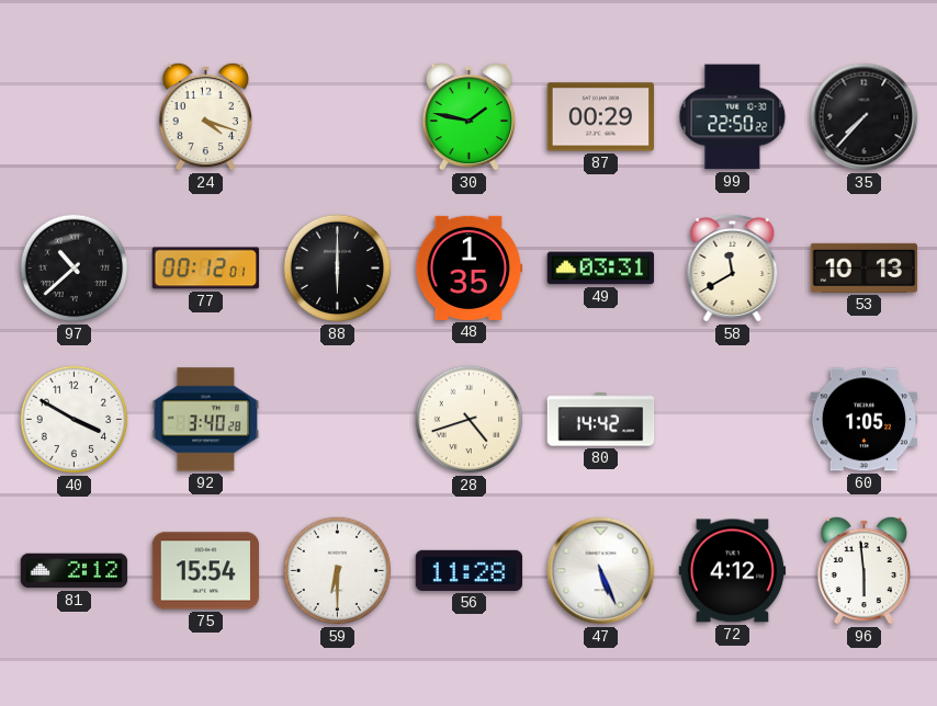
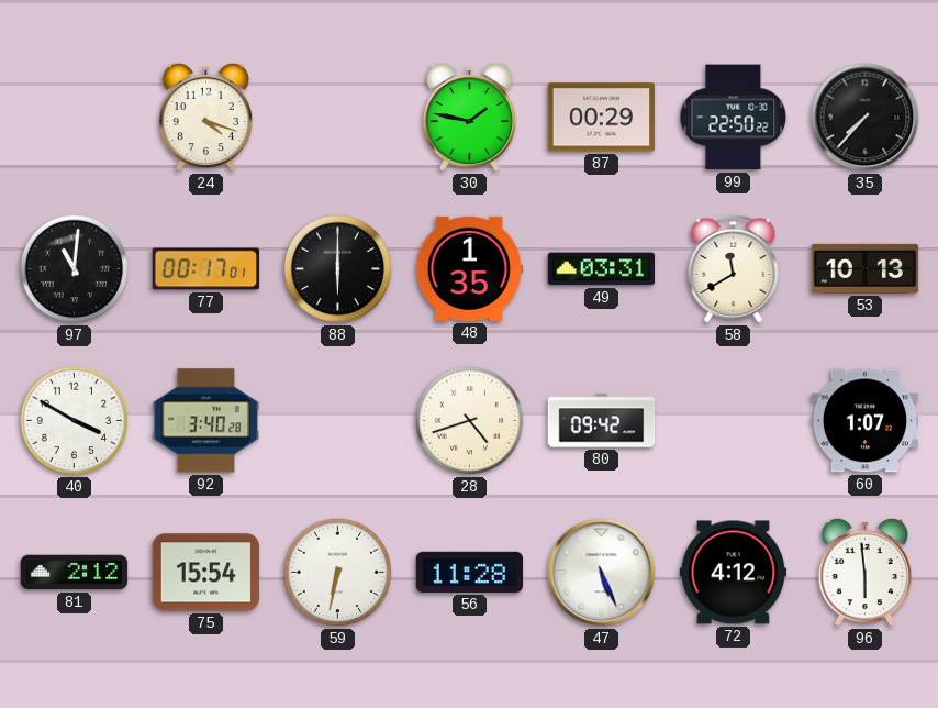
97: 10:38 -> 11:01
77: 00:12 -> 00:17
80: 14:42 -> 09:42
60: 1:05 -> 1:07
59: 6:30 -> 6:32
